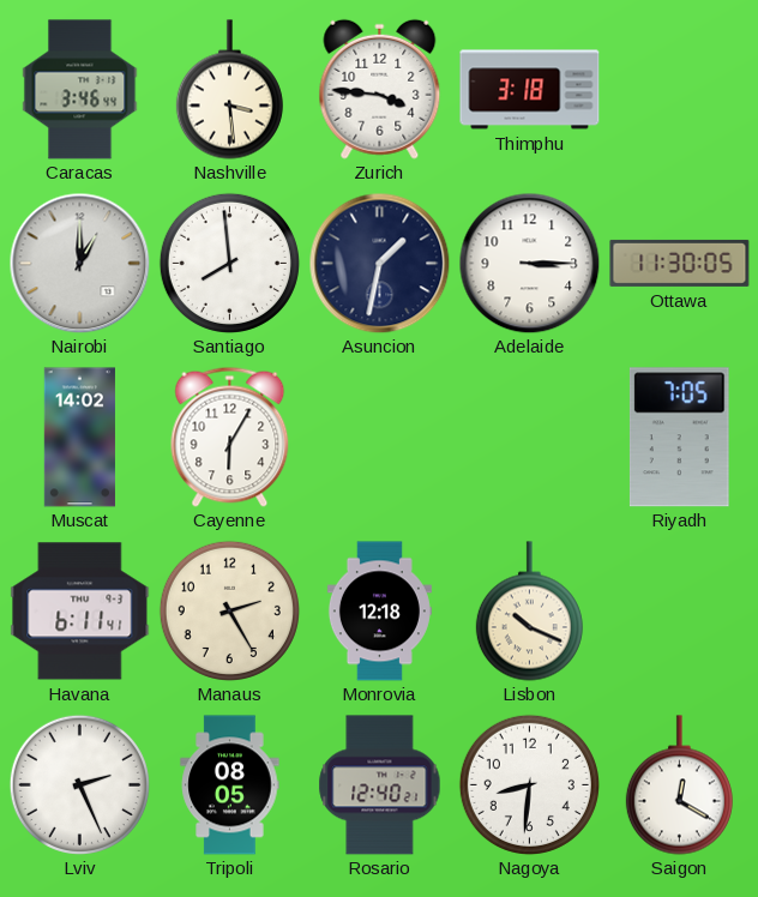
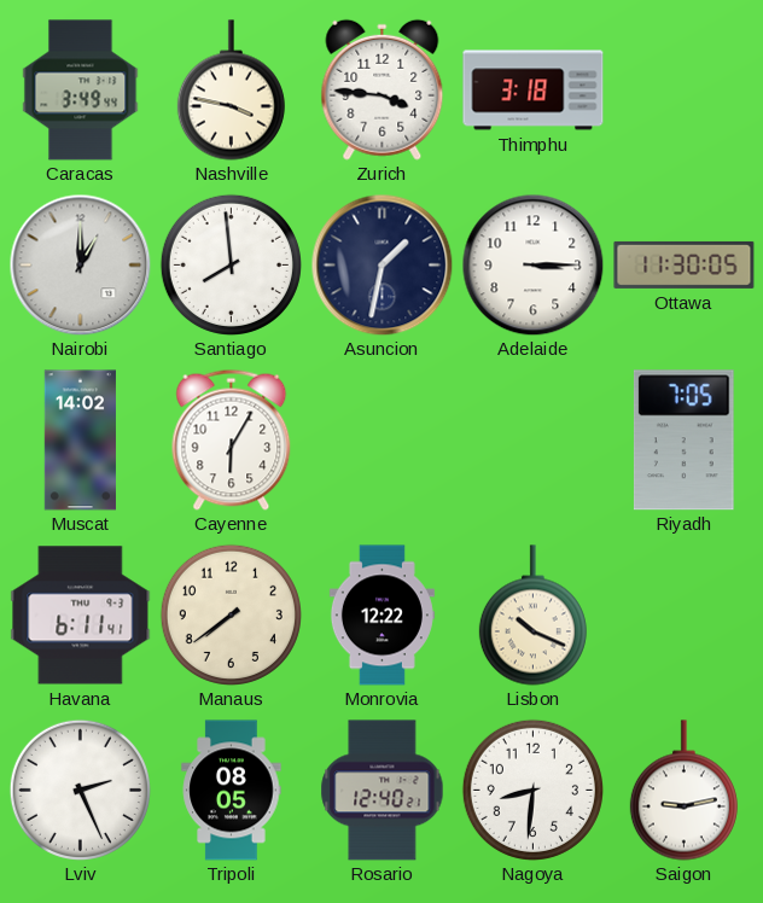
Caracas: 3:46 -> 3:49
Nashville: 3:29 -> 3:47
Manaus: 2:25 -> 7:39
Monrovia: 12:18 -> 12:22
Saigon: 12:20 -> 9:13
